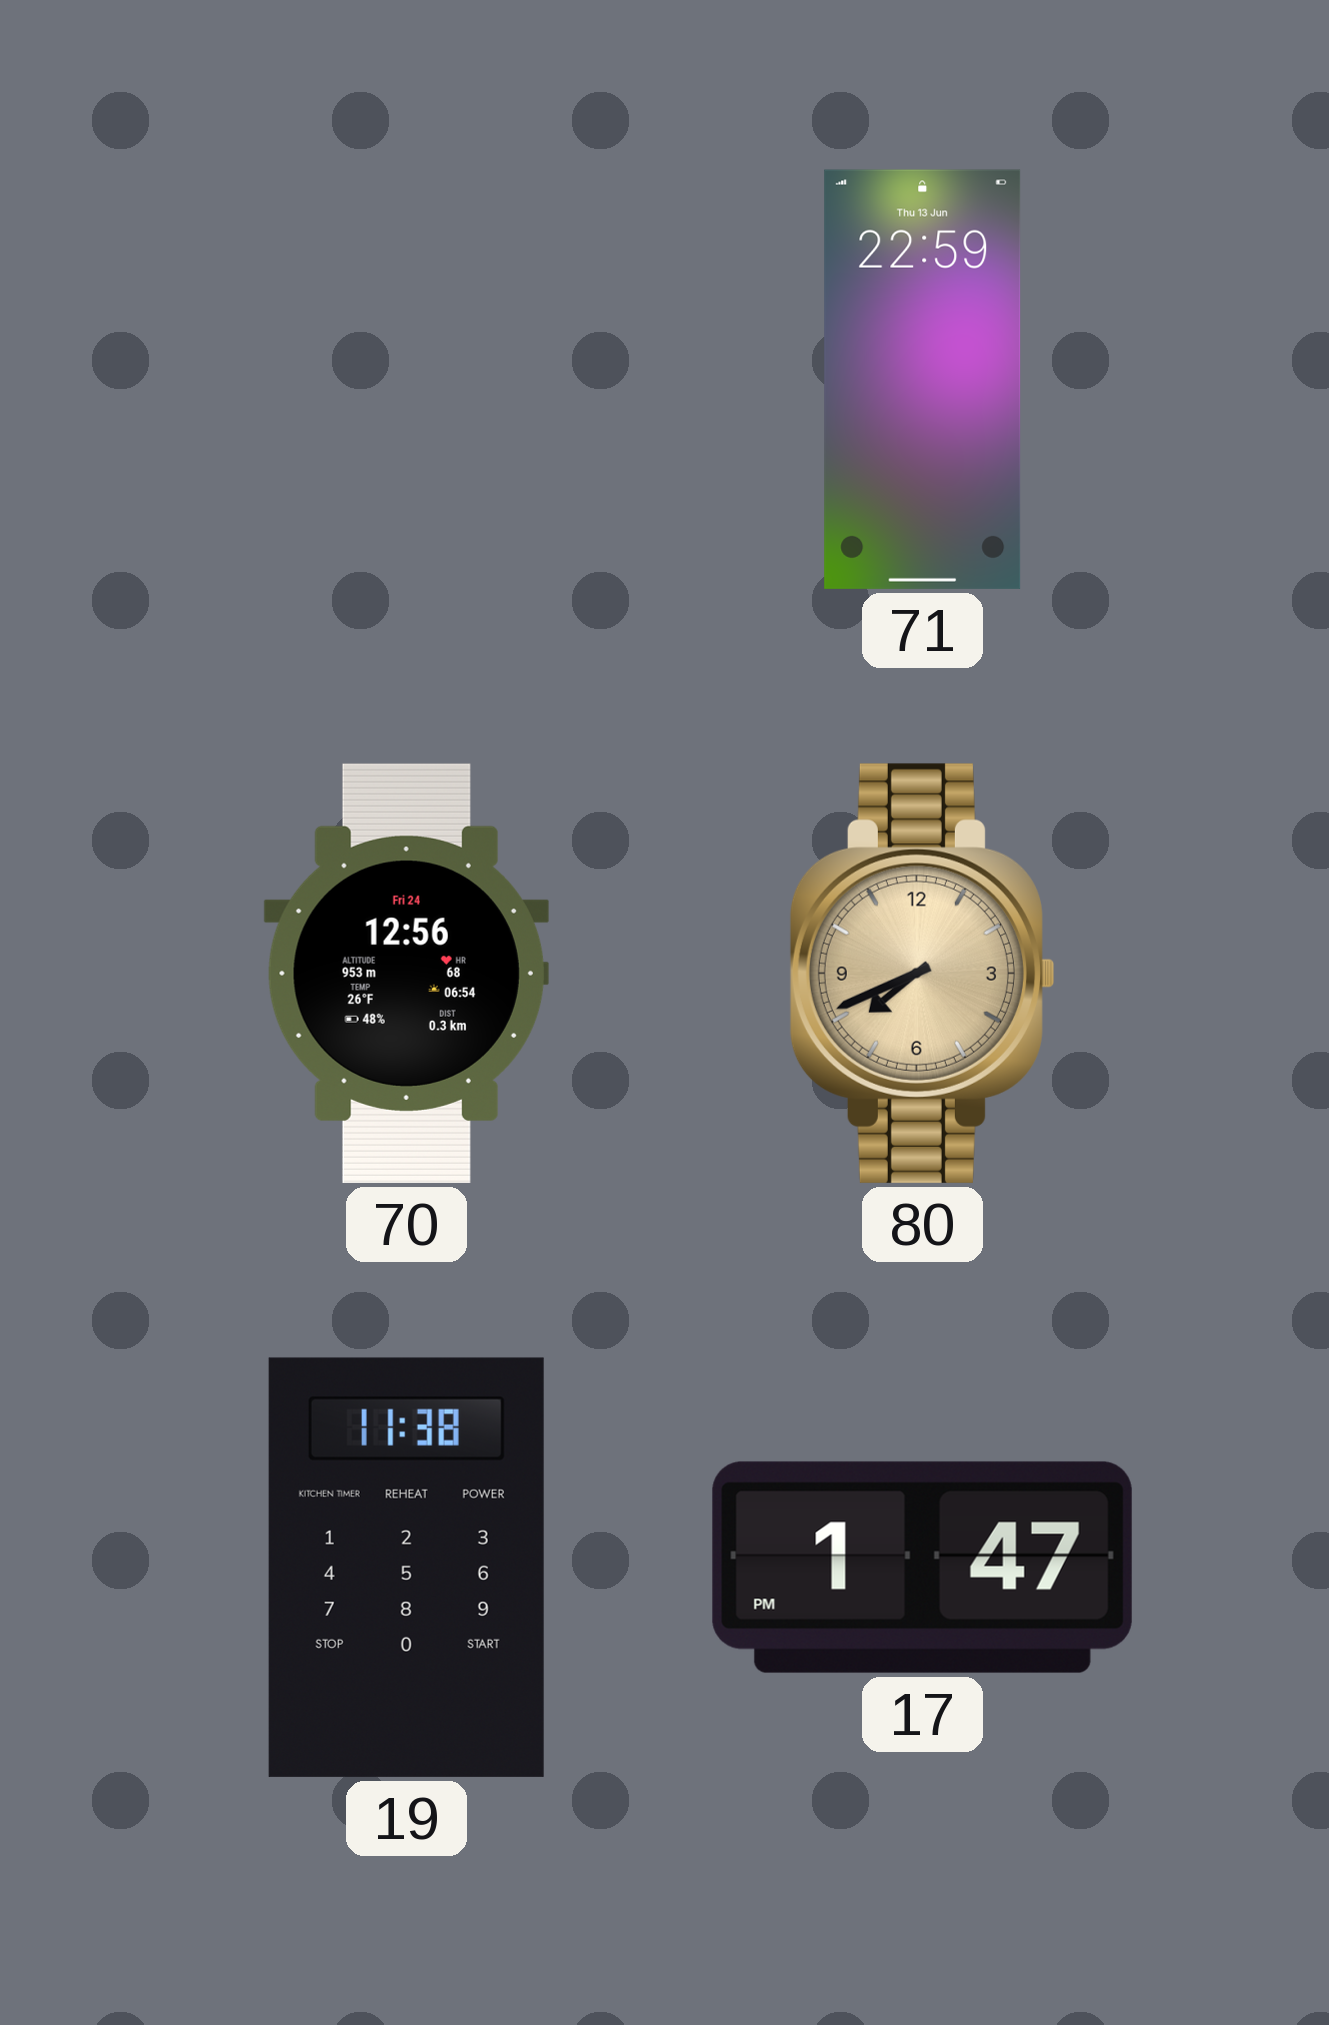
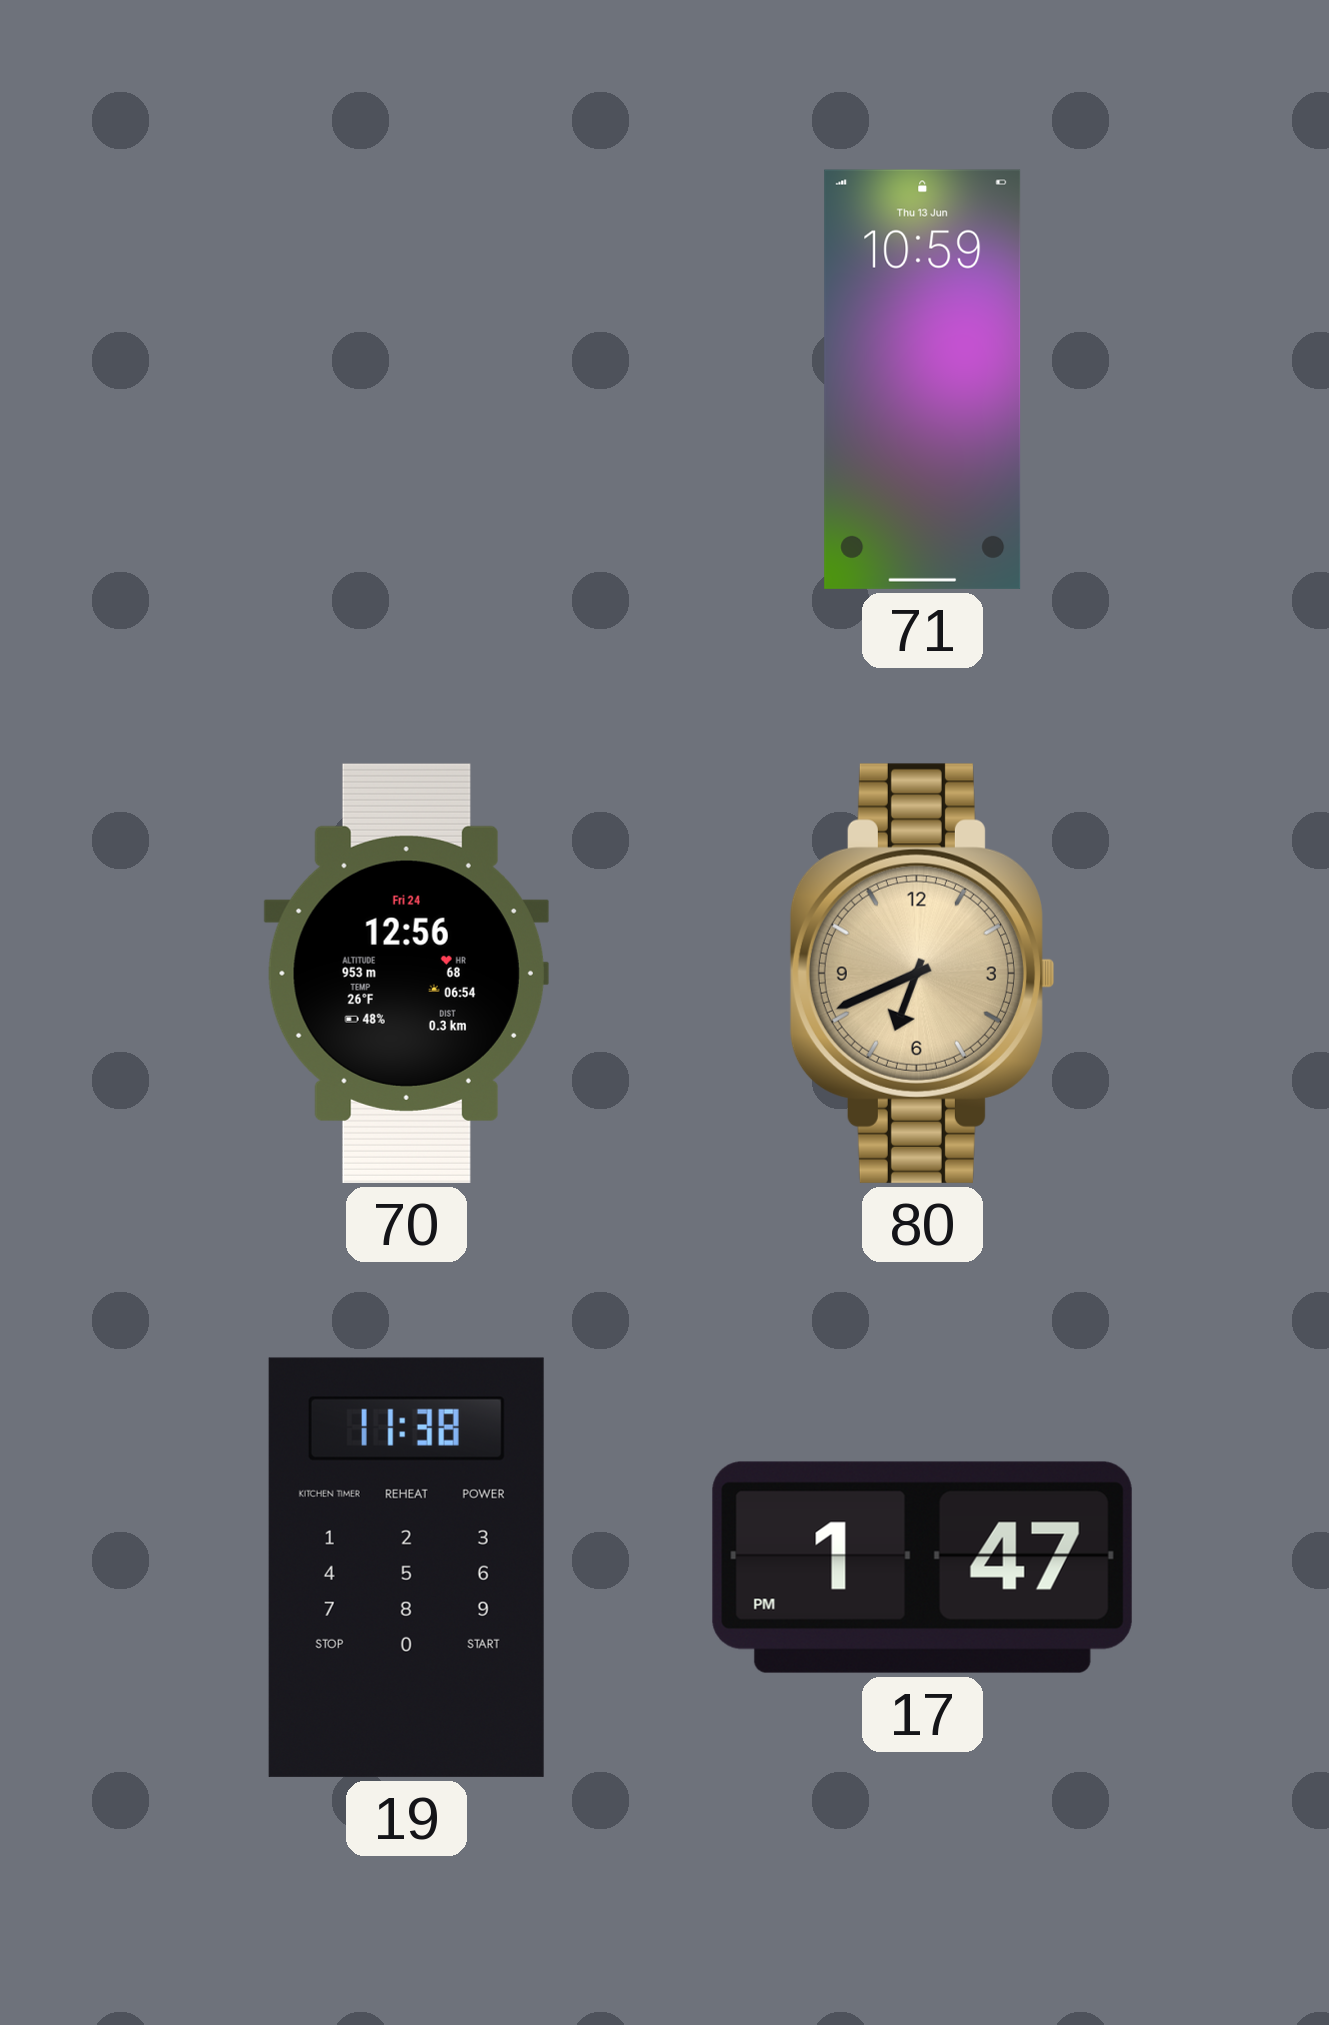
71: 22:59 -> 10:59
80: 7:41 -> 6:41
